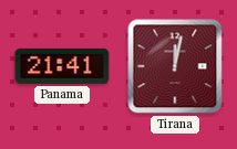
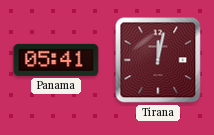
Panama: 21:41 -> 05:41
